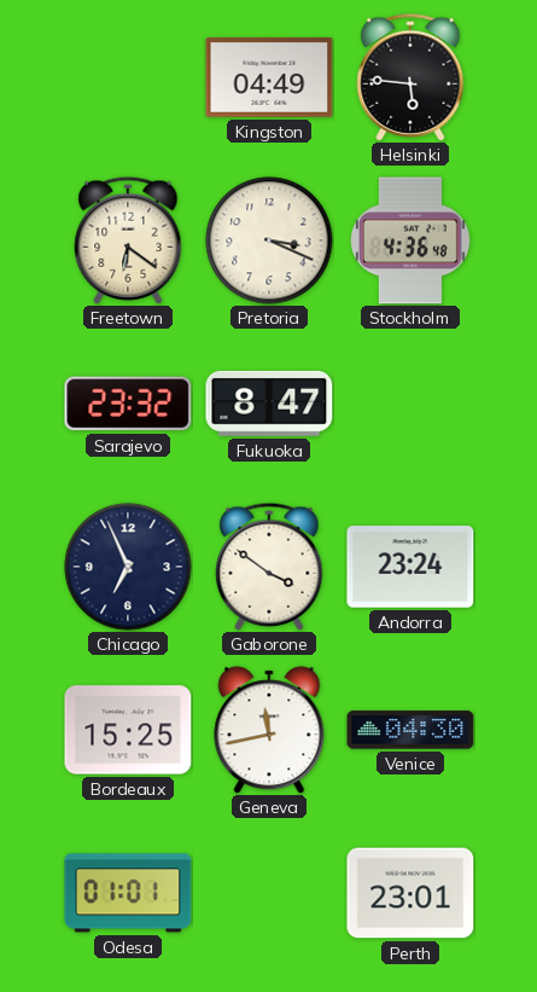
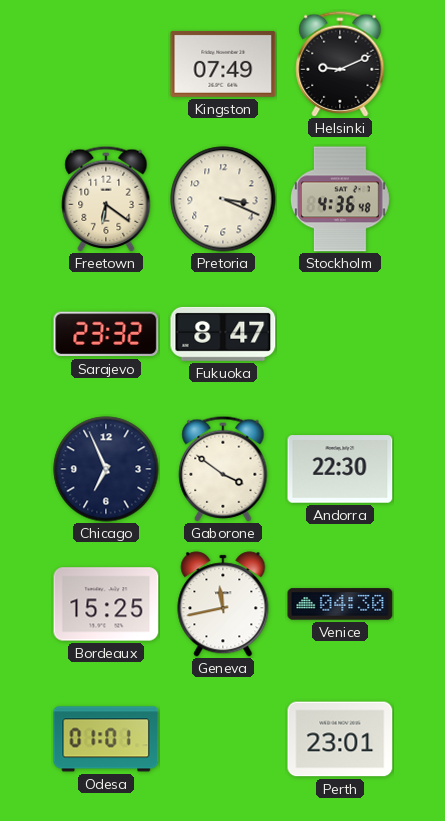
Kingston: 04:49 -> 07:49
Helsinki: 5:46 -> 9:11
Andorra: 23:24 -> 22:30
